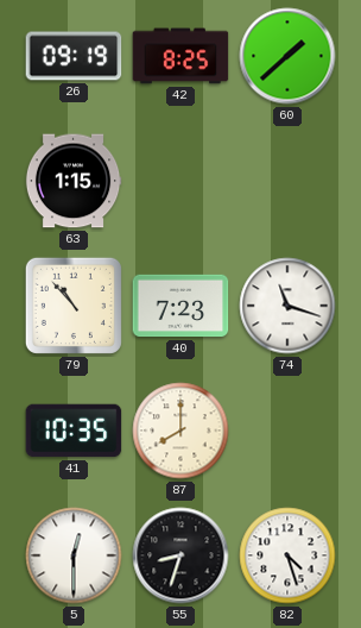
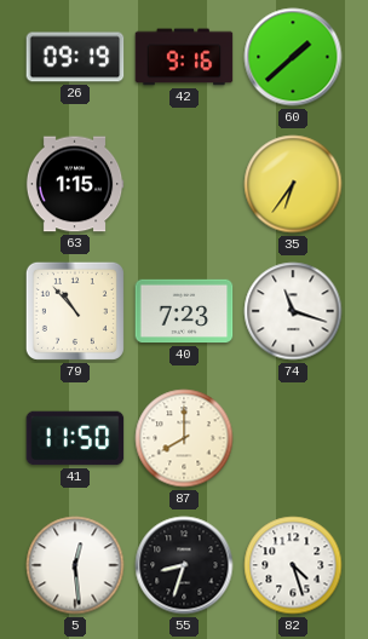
42: 8:25 -> 9:16
35: none -> 6:36
41: 10:35 -> 11:50
5: 12:30 -> 12:29
